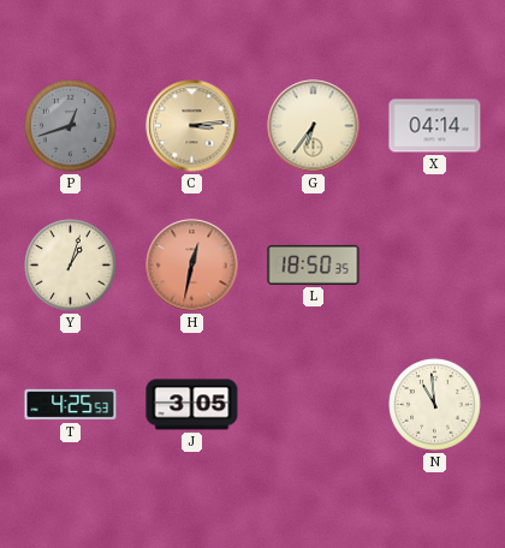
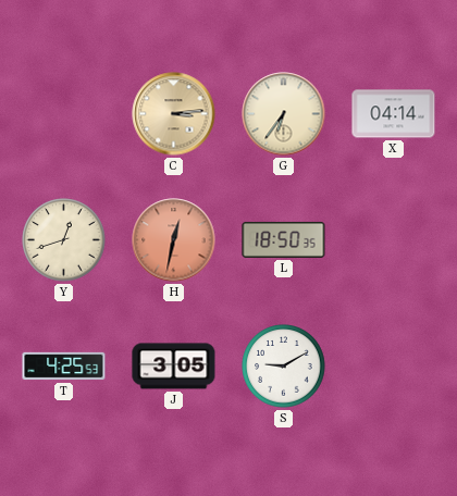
P: 12:42 -> none
Y: 1:03 -> 12:42
S: none -> 9:10
N: 10:59 -> none
